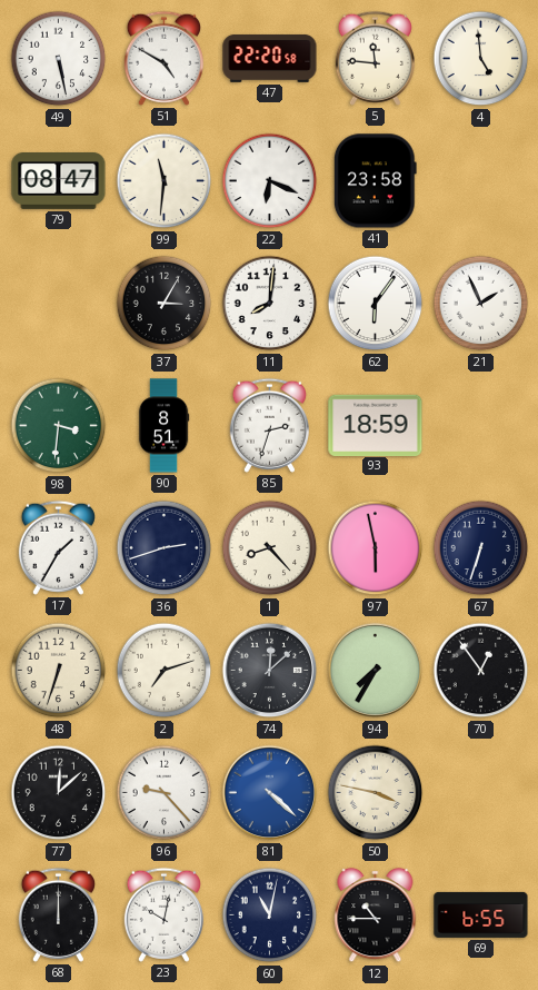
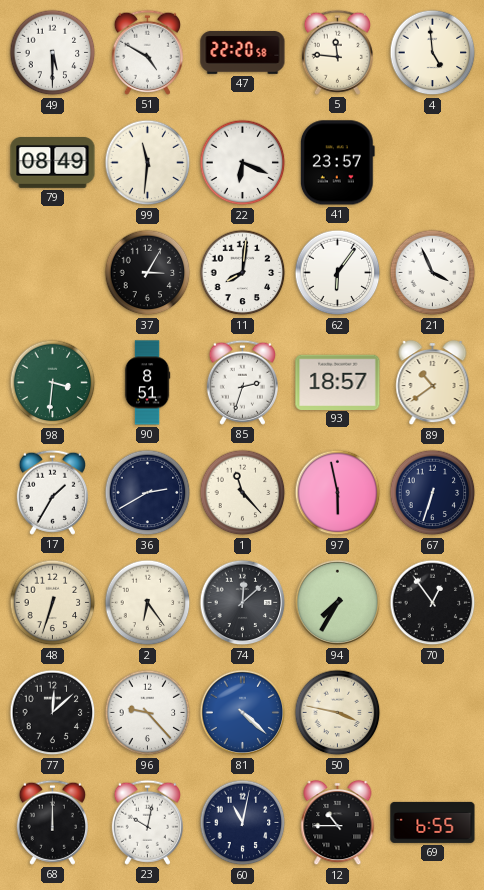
49: 5:28 -> 5:30
79: 08:47 -> 08:49
41: 23:58 -> 23:57
21: 1:56 -> 3:56
93: 18:59 -> 18:57
89: none -> 10:39
36: 2:42 -> 2:40
1: 8:23 -> 11:23
2: 7:12 -> 6:24
